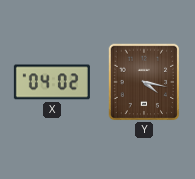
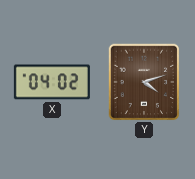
Y: 4:17 -> 4:12
